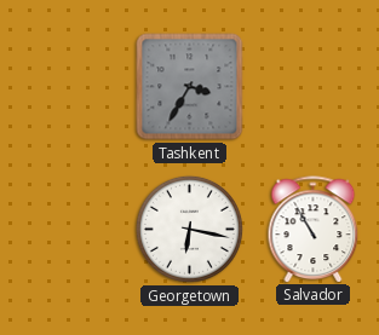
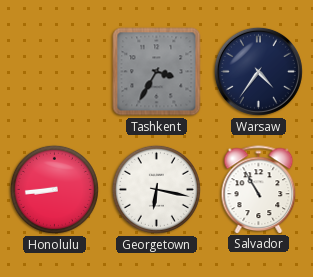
Warsaw: none -> 4:36
Honolulu: none -> 8:44
